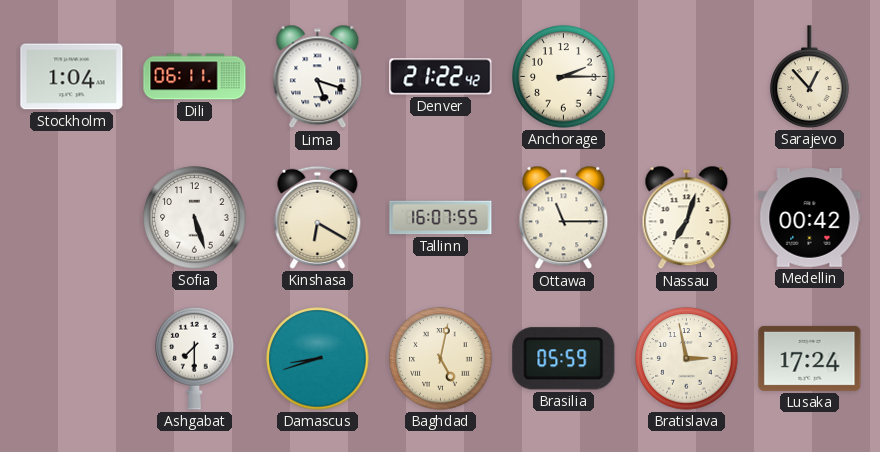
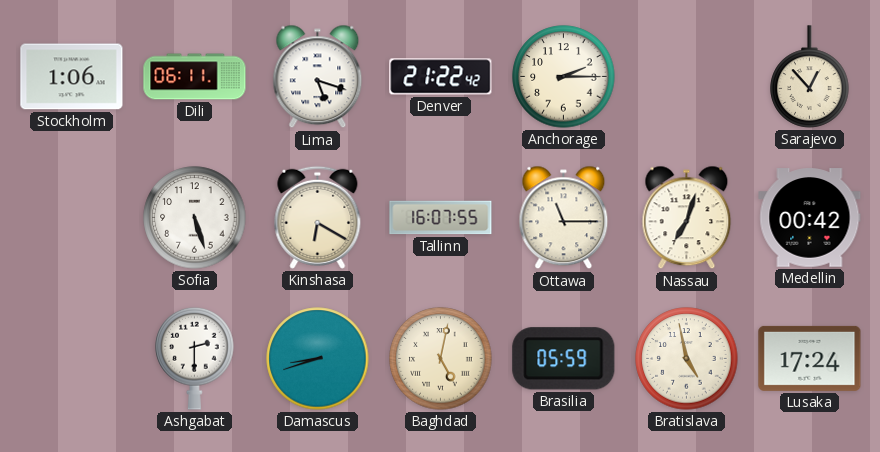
Stockholm: 1:04 -> 1:06
Ashgabat: 7:30 -> 2:30
Bratislava: 2:58 -> 4:58
